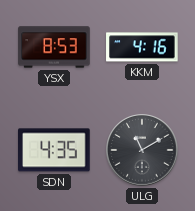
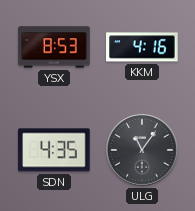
ULG: 11:10 -> 11:06
